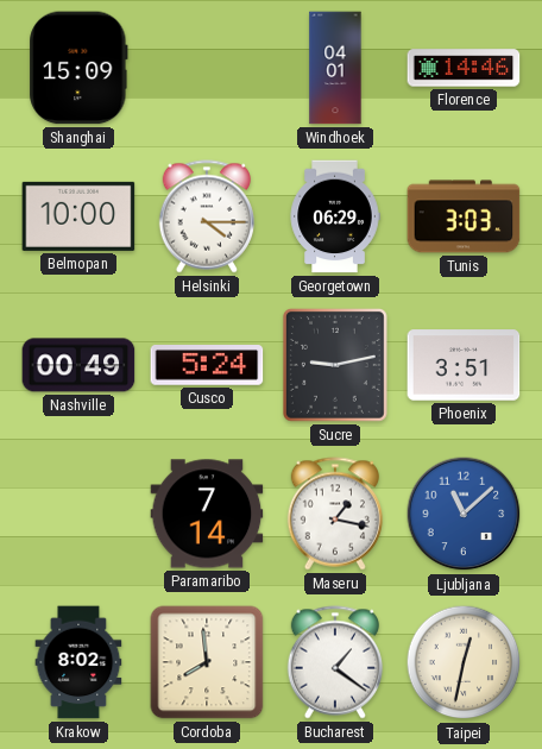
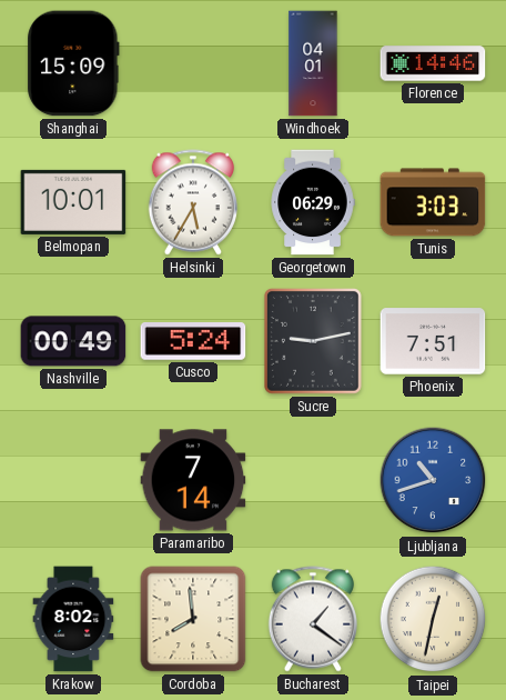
Belmopan: 10:00 -> 10:01
Helsinki: 4:15 -> 5:35
Phoenix: 3:51 -> 7:51
Maseru: 1:17 -> none
Ljubljana: 11:08 -> 10:42
